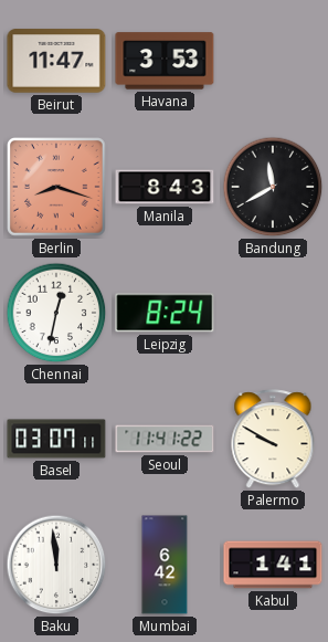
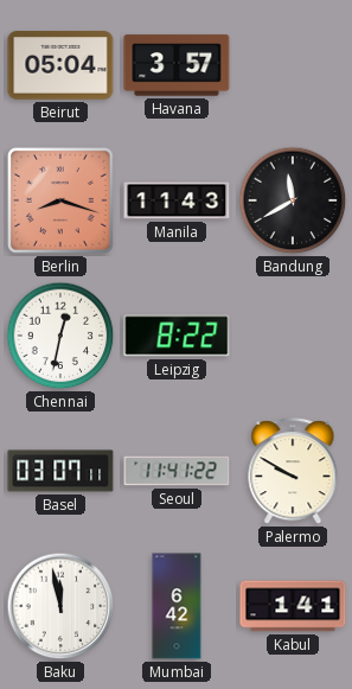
Beirut: 11:47 -> 05:04
Havana: 3:53 -> 3:57
Manila: 8:43 -> 11:43
Leipzig: 8:24 -> 8:22
Baku: 11:59 -> 11:58
